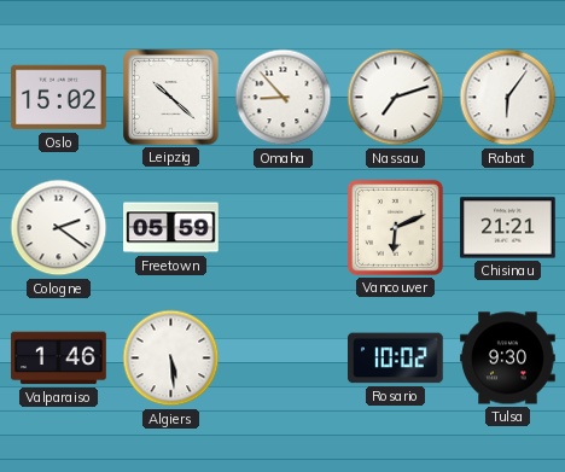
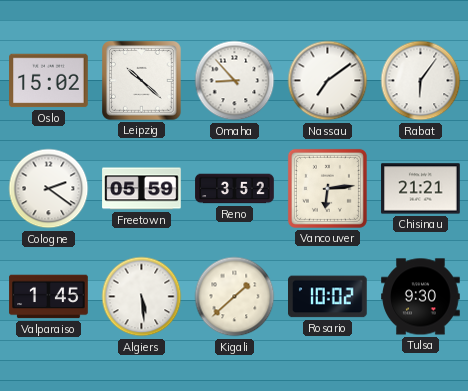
Nassau: 7:12 -> 7:09
Reno: none -> 3:52
Vancouver: 6:11 -> 6:14
Valparaiso: 1:46 -> 1:45
Kigali: none -> 1:38
